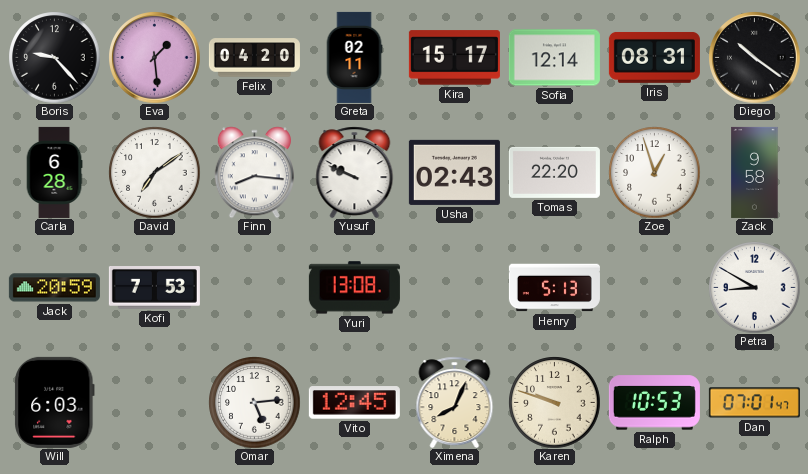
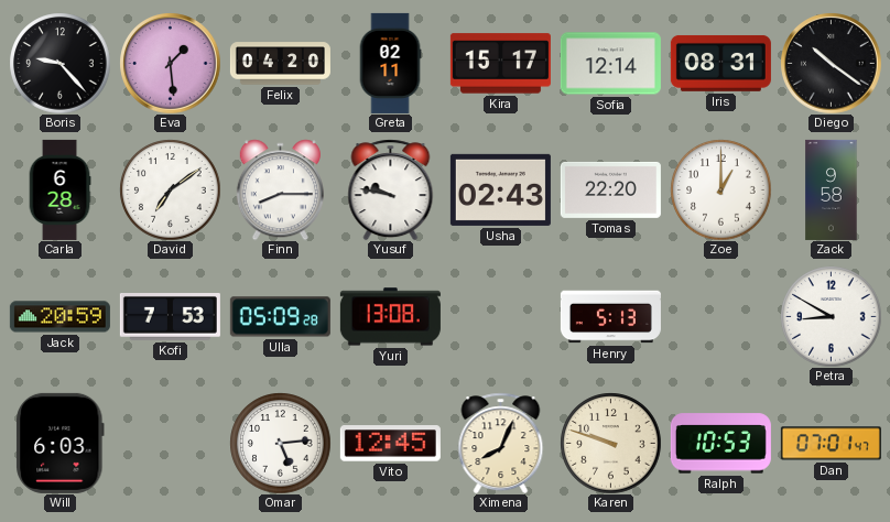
Finn: 8:16 -> 8:15
Yusuf: 9:49 -> 9:47
Zoe: 12:57 -> 1:00
Ulla: none -> 05:09
